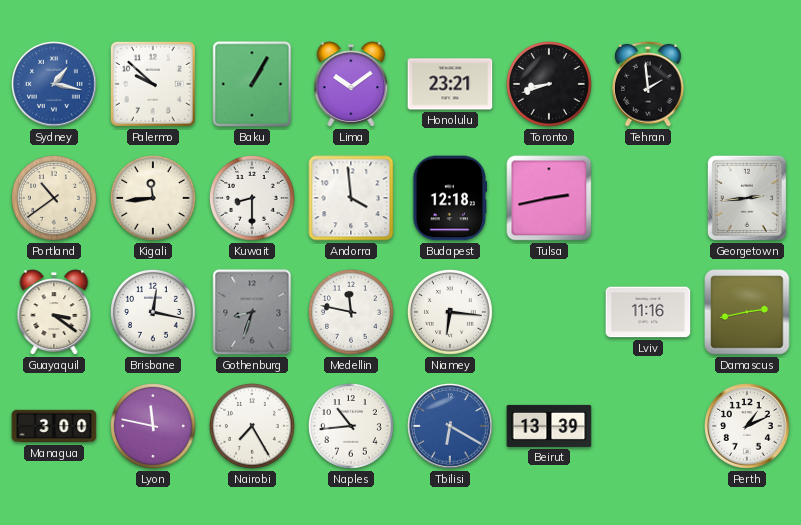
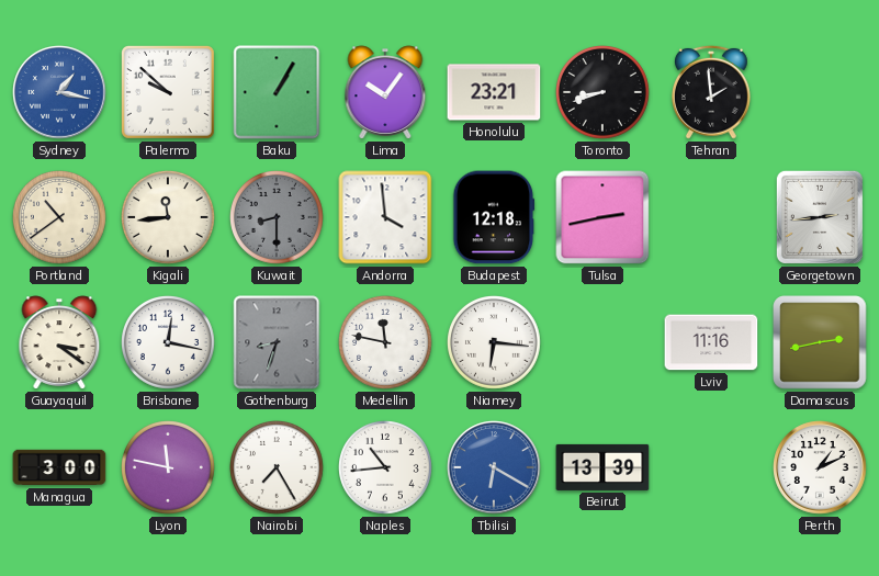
Lima: 10:09 -> 10:06
Kuwait dial: white -> grey
